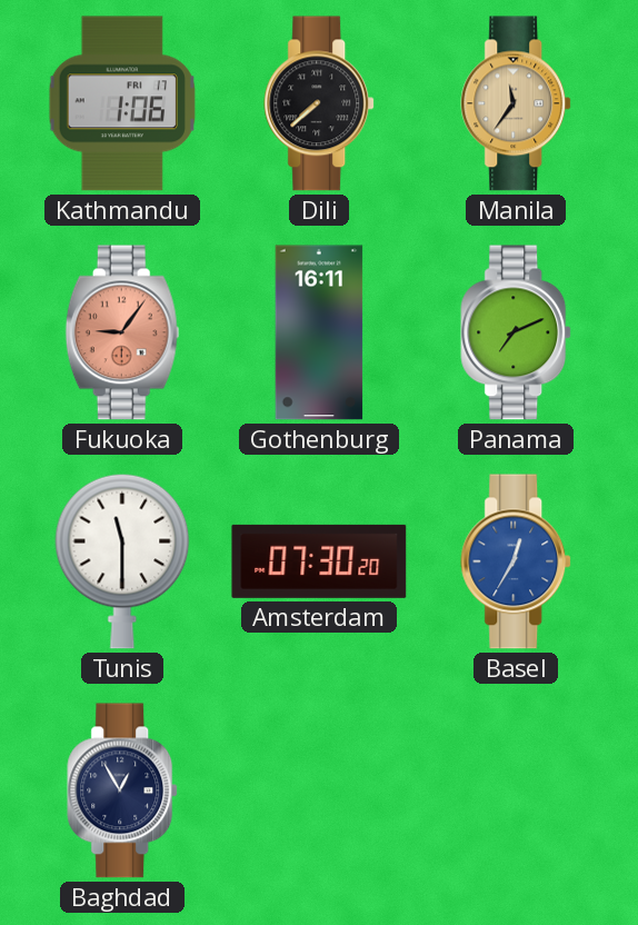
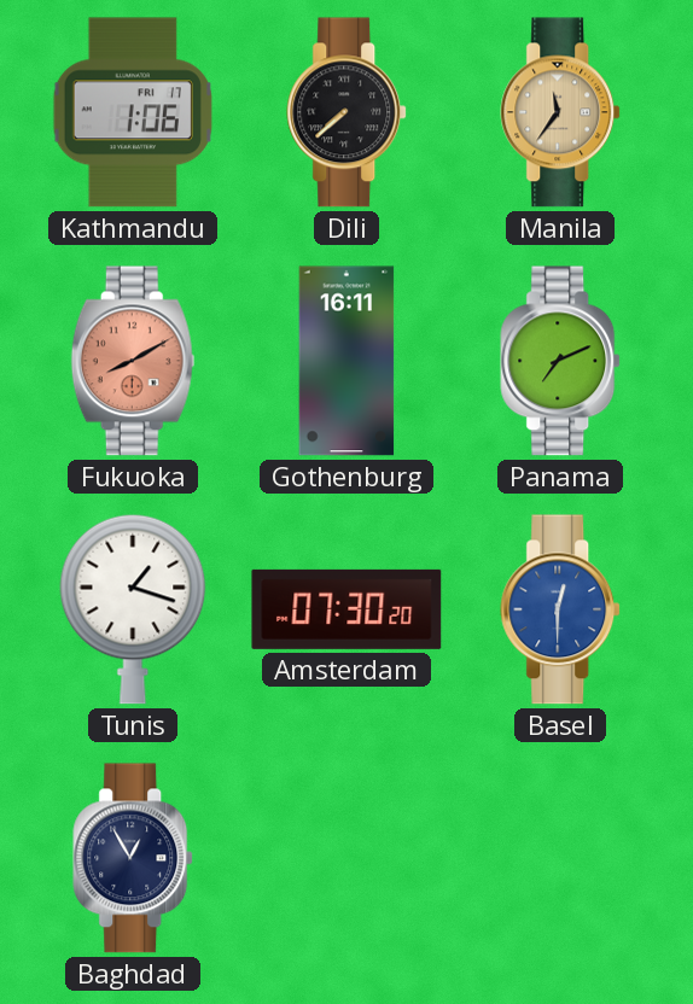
Fukuoka: 9:06 -> 8:10
Tunis: 11:30 -> 1:18
Basel: 12:35 -> 12:30
